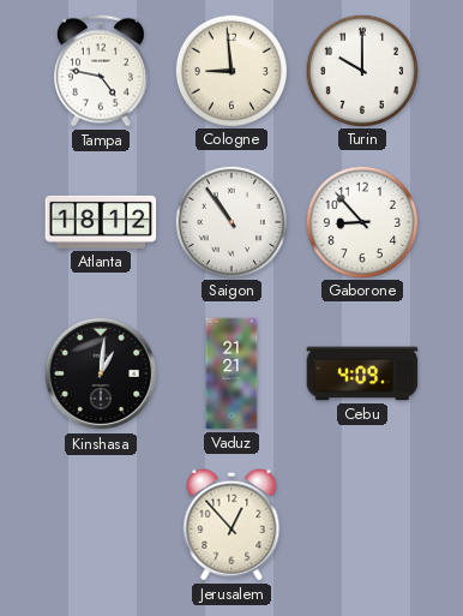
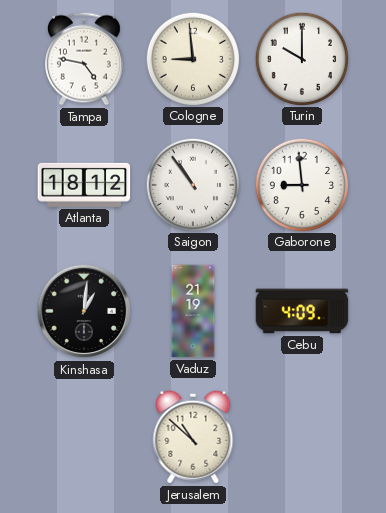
Gaborone: 8:53 -> 8:59
Vaduz: 21:21 -> 21:19
Jerusalem: 12:53 -> 10:52
